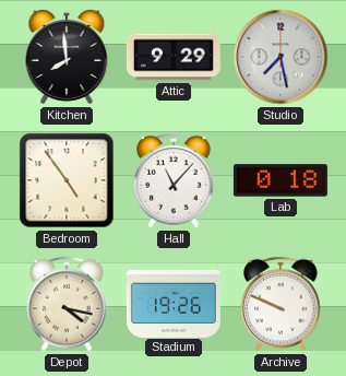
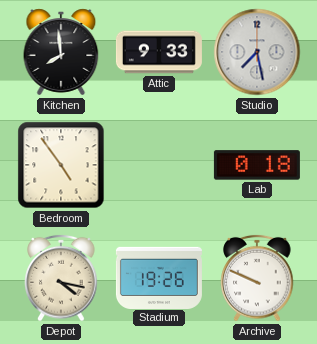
Attic: 9:29 -> 9:33
Hall: 11:07 -> none
